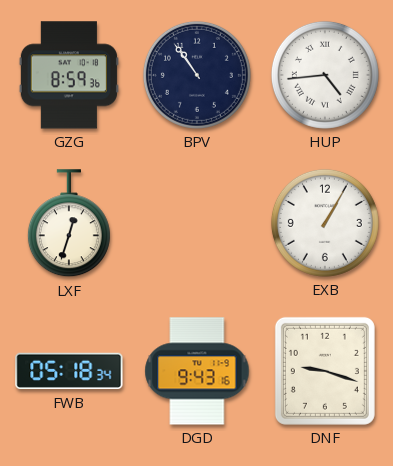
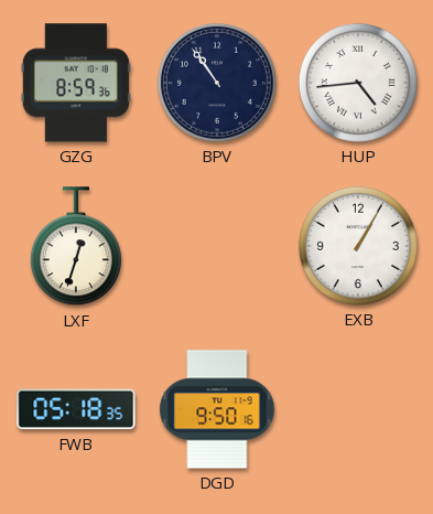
FWB: 05:18:34 -> 05:18:35
DGD: 9:43 -> 9:50
DNF: 9:18 -> none
